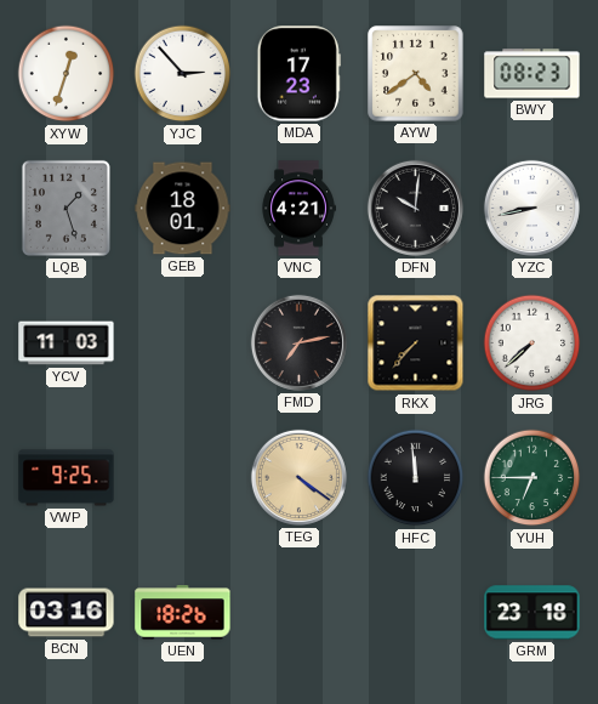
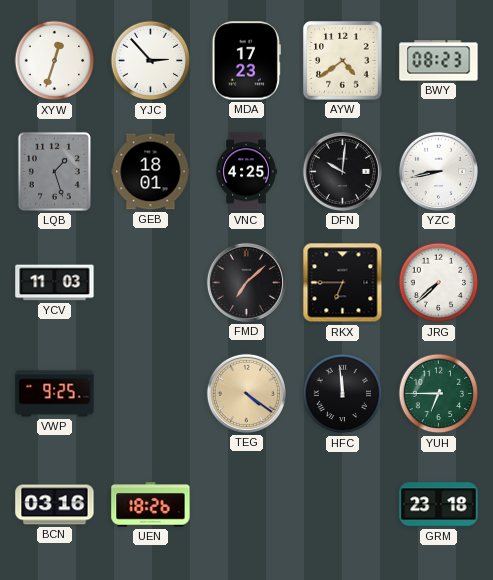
VNC: 4:21 -> 4:25
FMD: 7:13 -> 7:08
RKX: 7:37 -> 6:45
